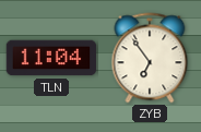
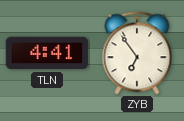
TLN: 11:04 -> 4:41
